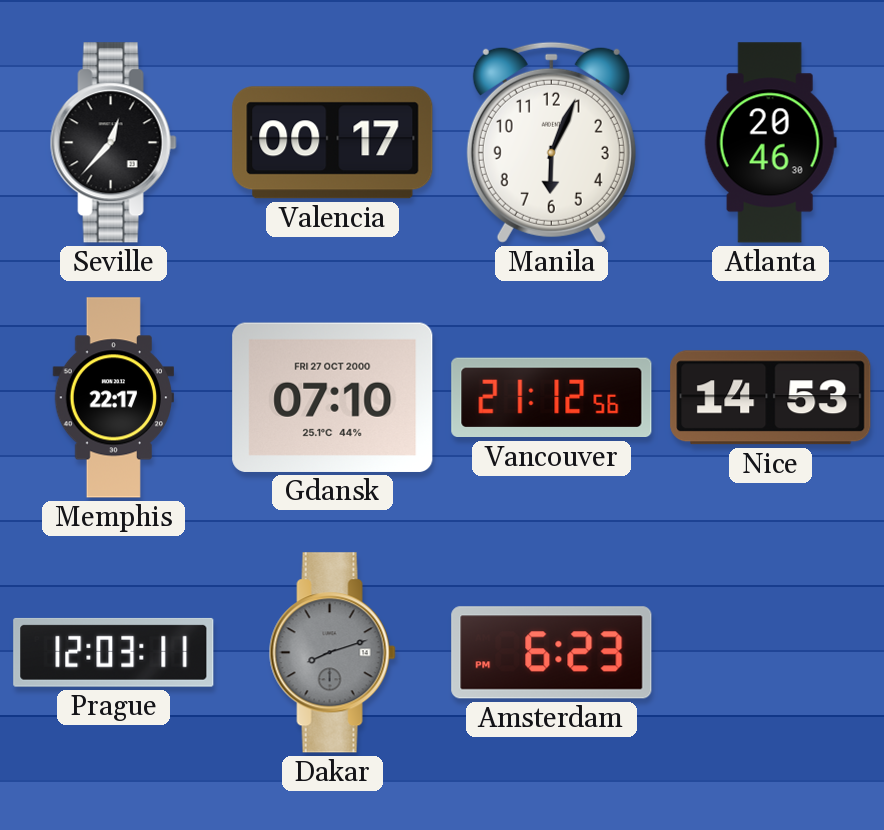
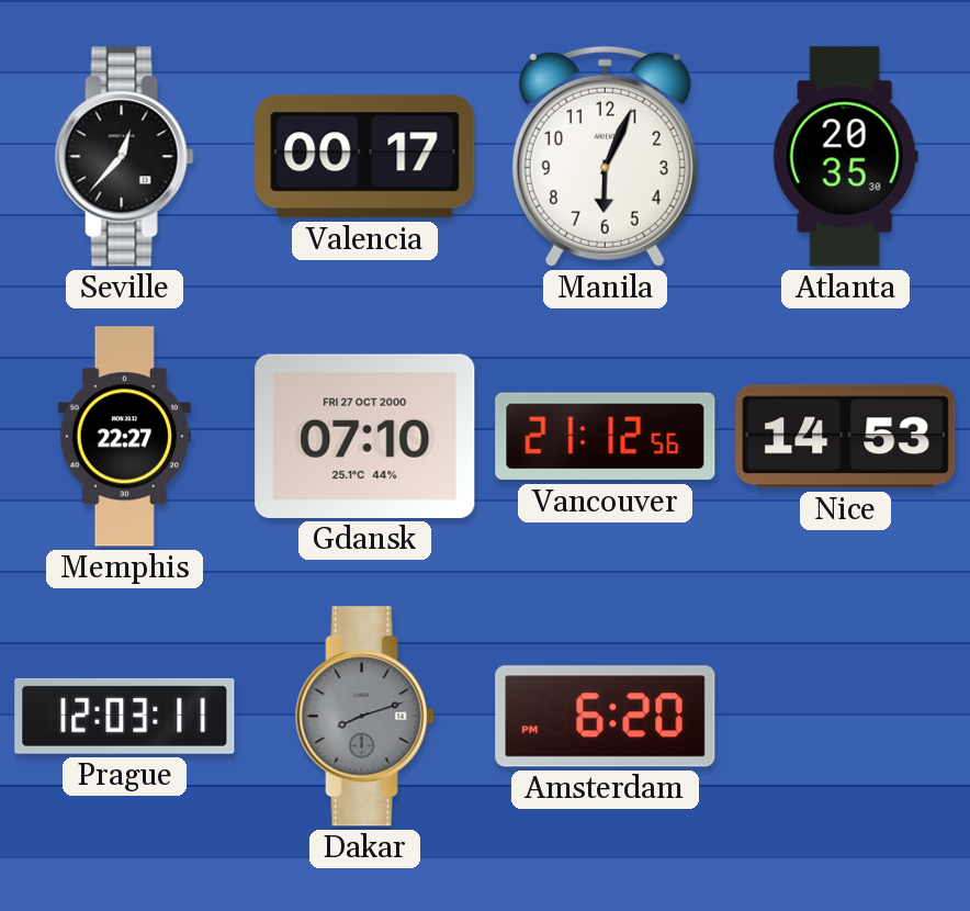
Atlanta: 20:46 -> 20:35
Memphis: 22:17 -> 22:27
Amsterdam: 6:23 -> 6:20
